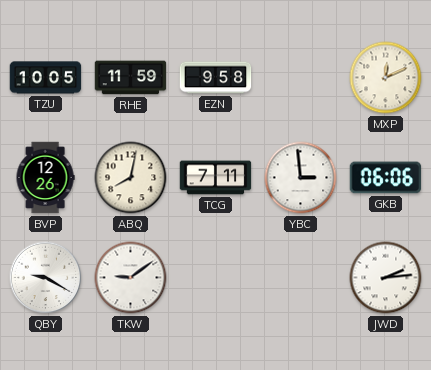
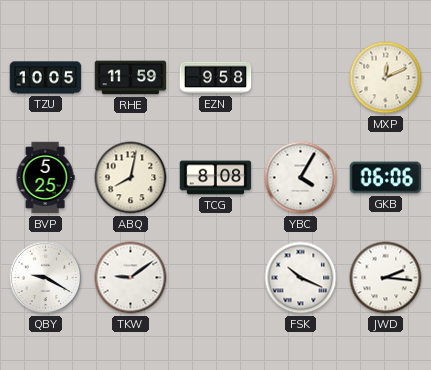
BVP: 12:26 -> 5:25
TCG: 7:11 -> 8:08
YBC: 2:59 -> 4:05
FSK: none -> 10:19
JWD: 2:14 -> 2:16
